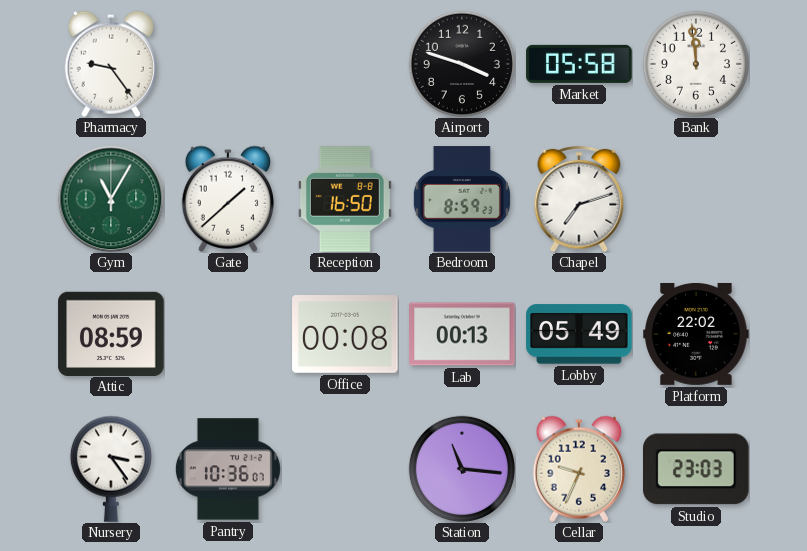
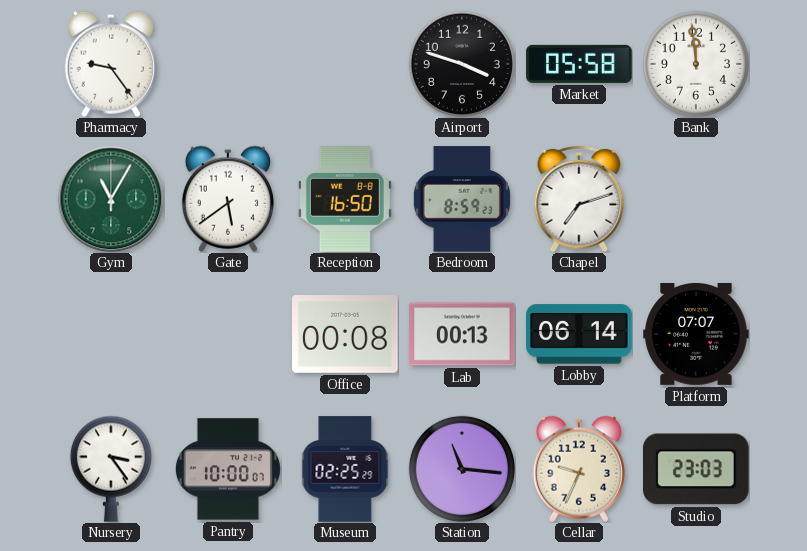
Gate: 1:38 -> 5:39
Attic: 08:59 -> none
Lobby: 05:49 -> 06:14
Platform: 22:02 -> 07:07
Pantry: 10:36 -> 10:00
Museum: none -> 02:25
